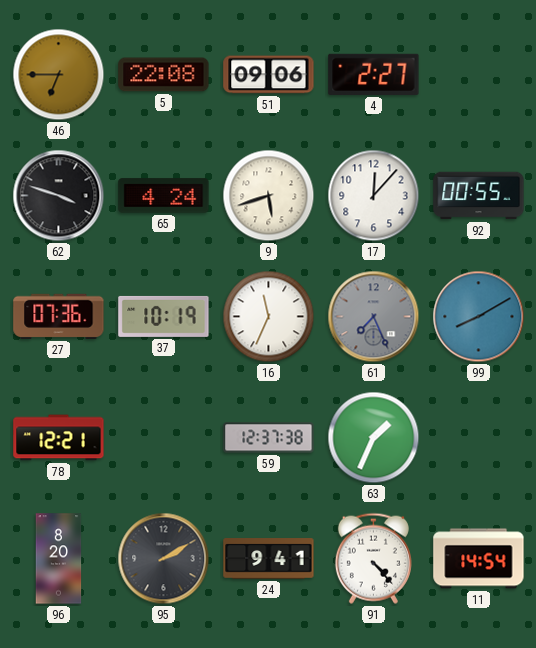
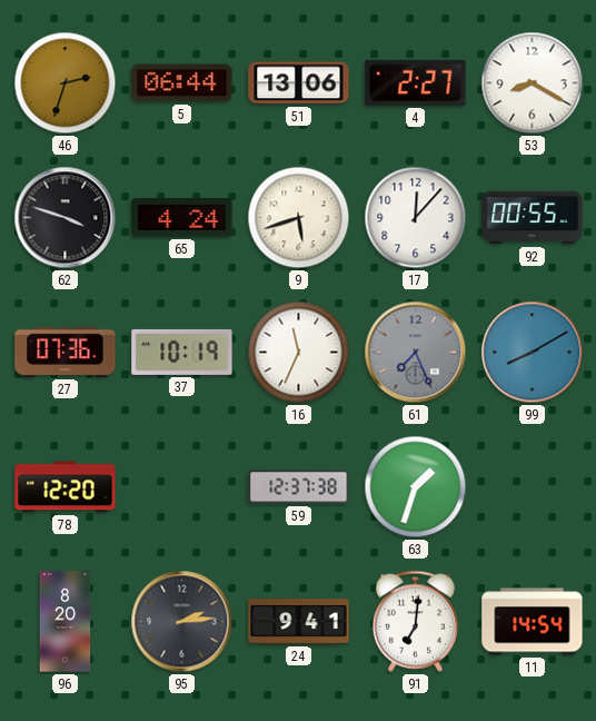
46: 6:45 -> 2:33
5: 22:08 -> 06:44
51: 09:06 -> 13:06
53: none -> 8:20
78: 12:21 -> 12:20
63: 1:34 -> 1:33
95: 2:10 -> 2:14
91: 4:23 -> 7:01
